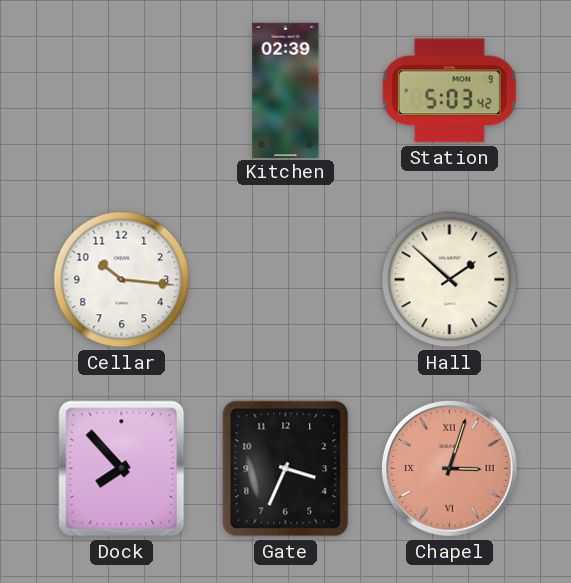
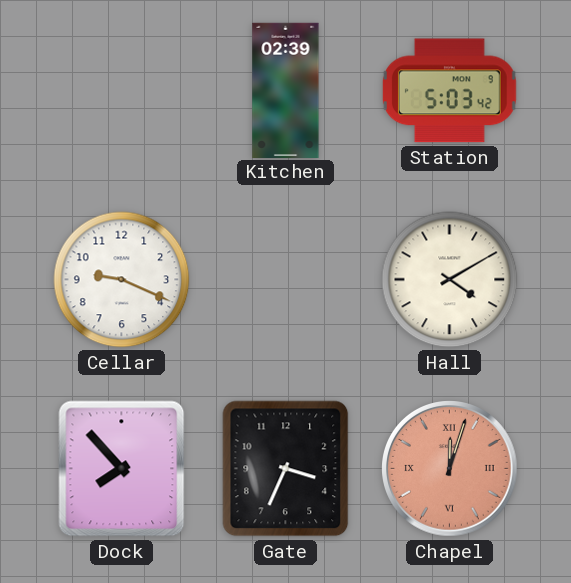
Cellar: 10:16 -> 9:19
Hall: 1:52 -> 4:10
Chapel: 3:03 -> 12:03
